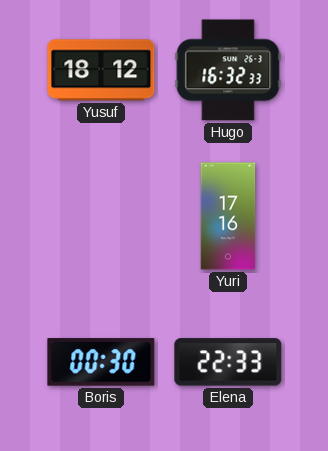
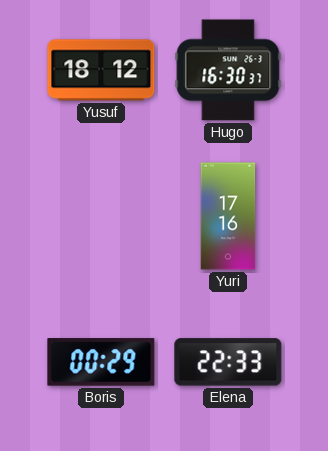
Hugo: 16:32 -> 16:30
Boris: 00:30 -> 00:29
